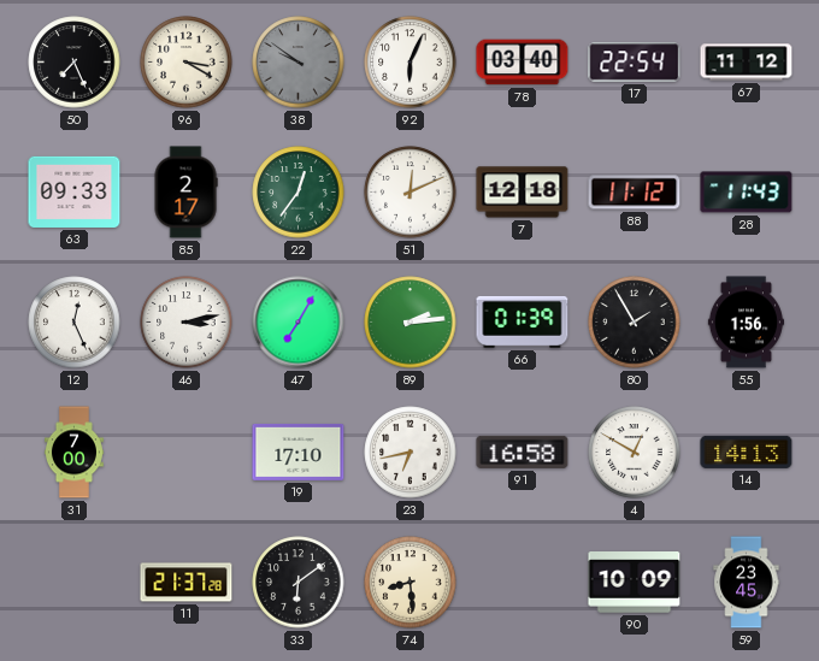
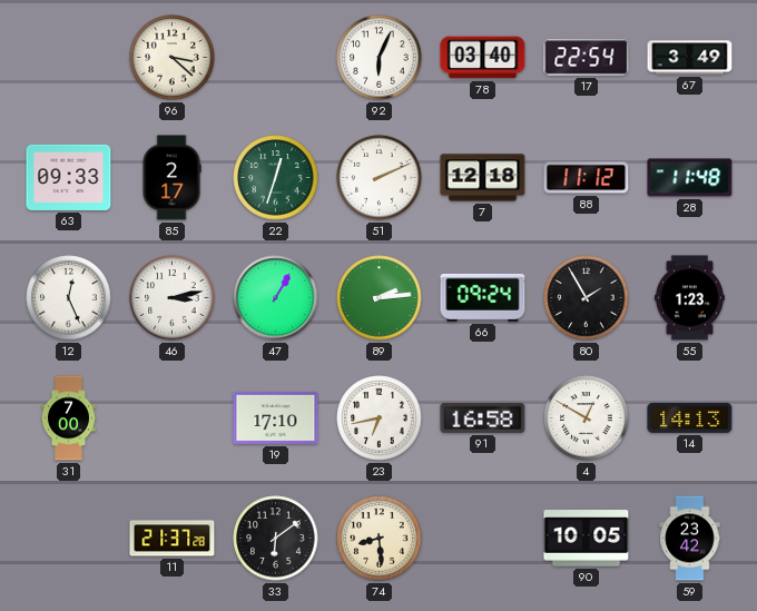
50: 7:26 -> none
96: 3:20 -> 3:22
38: 9:51 -> none
67: 11:12 -> 3:49
22: 12:36 -> 12:33
51: 12:11 -> 2:11
28: 11:43 -> 11:48
47: 7:05 -> 1:05
66: 01:39 -> 09:24
55: 1:56 -> 1:23
90: 10:09 -> 10:05
59: 23:45 -> 23:42
